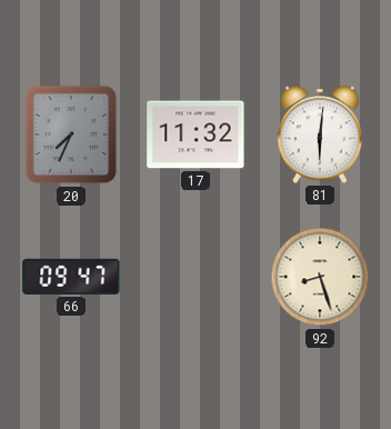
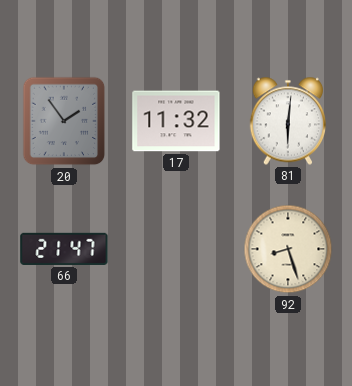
20: 7:34 -> 1:54
66: 09:47 -> 21:47
